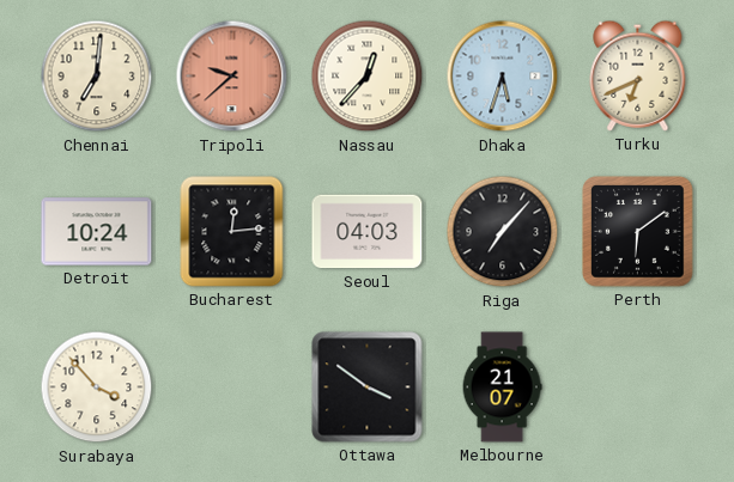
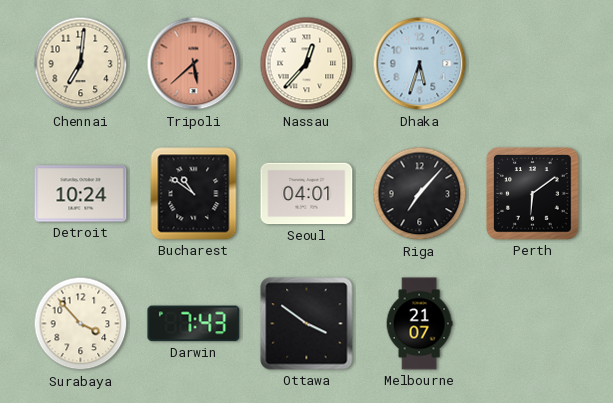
Tripoli: 9:38 -> 5:38
Turku: 6:41 -> none
Bucharest: 12:14 -> 10:51
Seoul: 04:03 -> 04:01
Darwin: none -> 7:43
